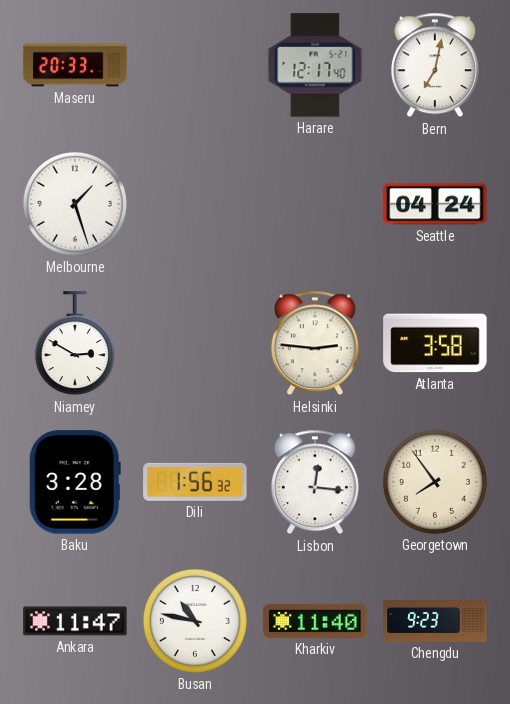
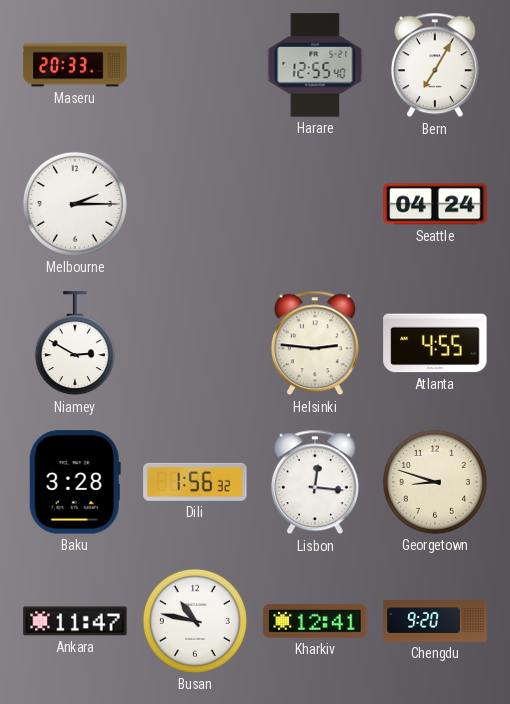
Harare: 12:17 -> 12:55
Bern: 7:02 -> 7:05
Melbourne: 1:27 -> 2:15
Atlanta: 3:58 -> 4:55
Georgetown: 7:54 -> 8:48
Kharkiv: 11:40 -> 12:41
Chengdu: 9:23 -> 9:20
